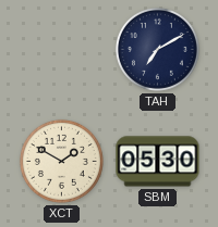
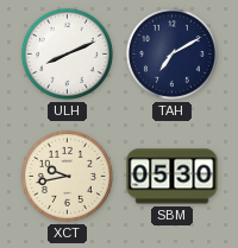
ULH: none -> 8:11
XCT: 1:50 -> 9:43
